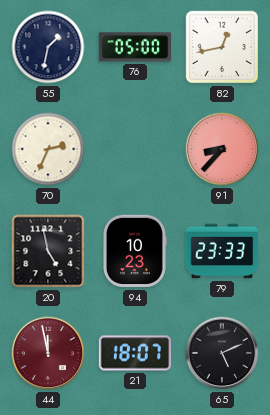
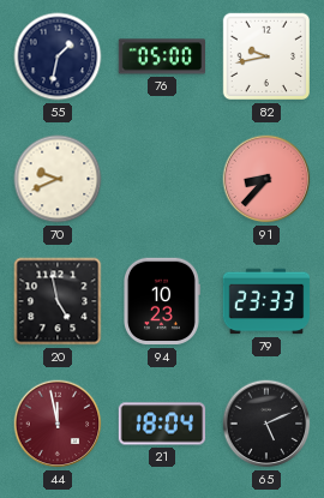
82: 12:43 -> 9:43
70: 2:34 -> 9:41
21: 18:07 -> 18:04
